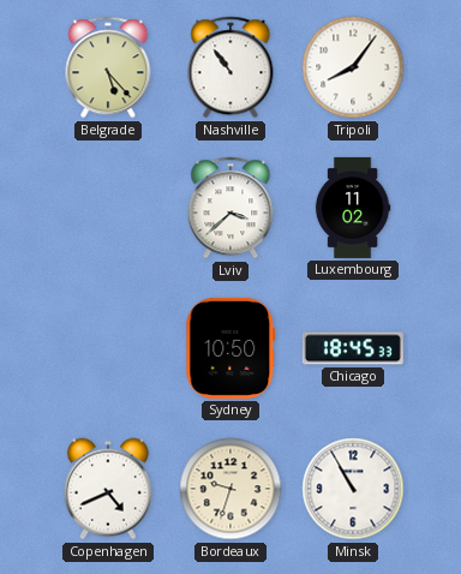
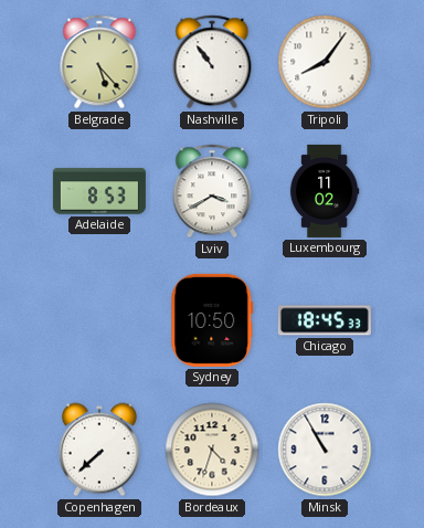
Adelaide: none -> 8:53
Lviv: 3:38 -> 3:40
Copenhagen: 4:41 -> 7:38
Bordeaux: 9:33 -> 4:33
